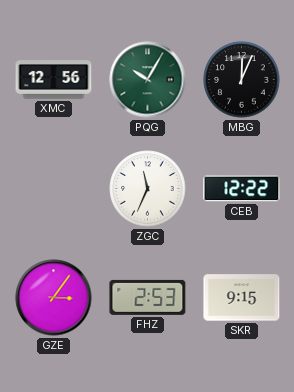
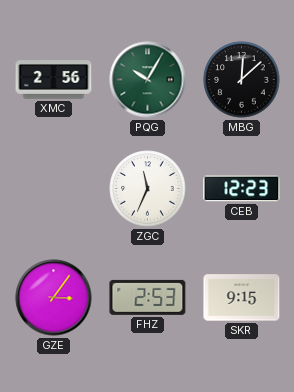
XMC: 12:56 -> 2:56
MBG: 12:04 -> 12:08
CEB: 12:22 -> 12:23
